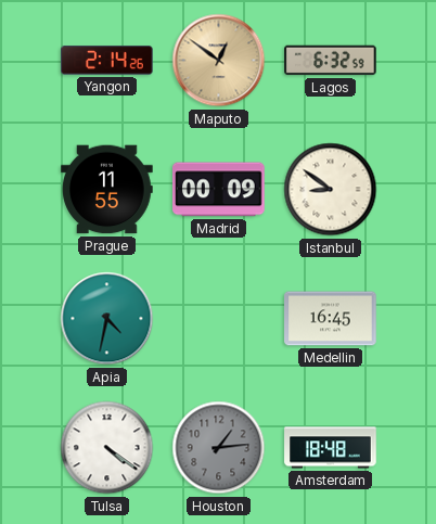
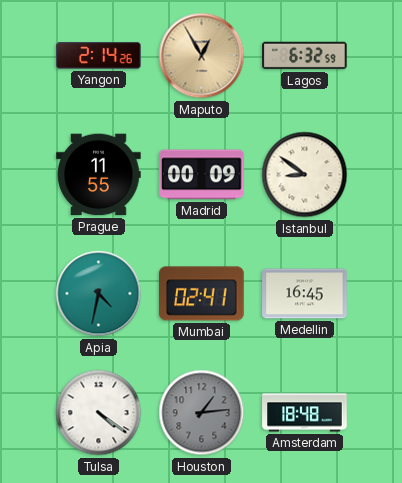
Maputo: 12:51 -> 12:55
Mumbai: none -> 02:41
